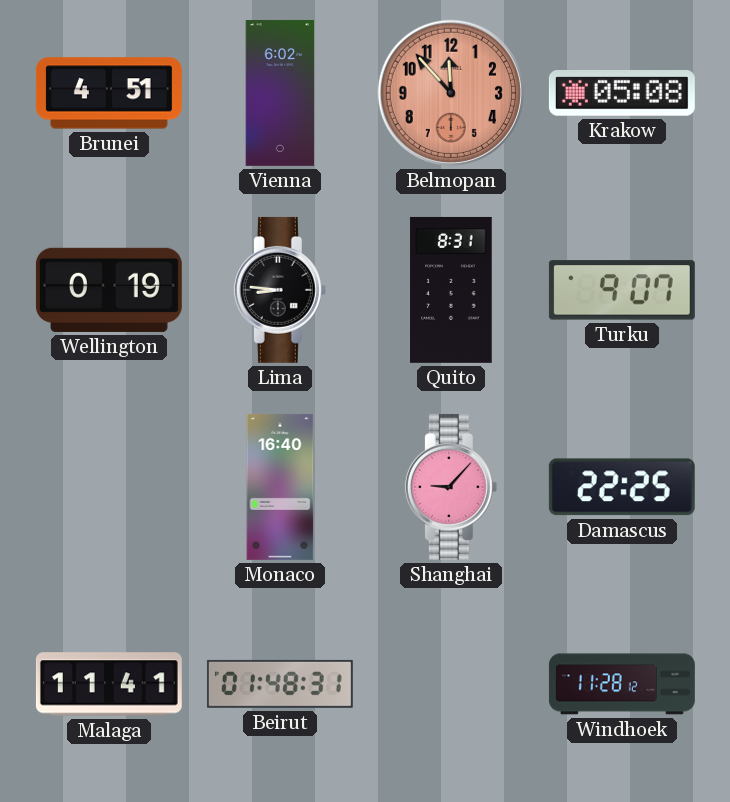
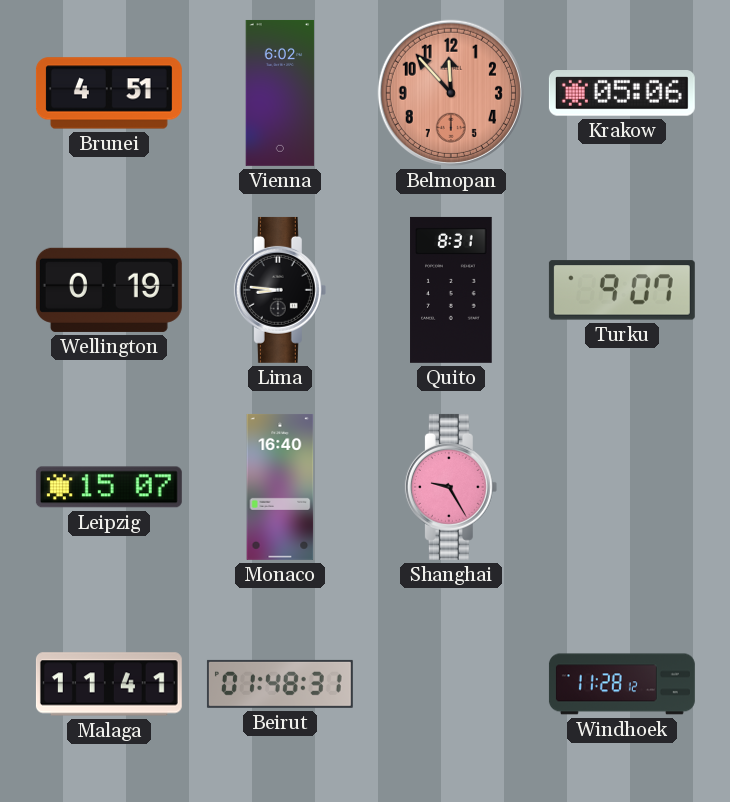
Krakow: 05:08 -> 05:06
Leipzig: none -> 15:07
Shanghai: 9:07 -> 9:25
Damascus: 22:25 -> none
